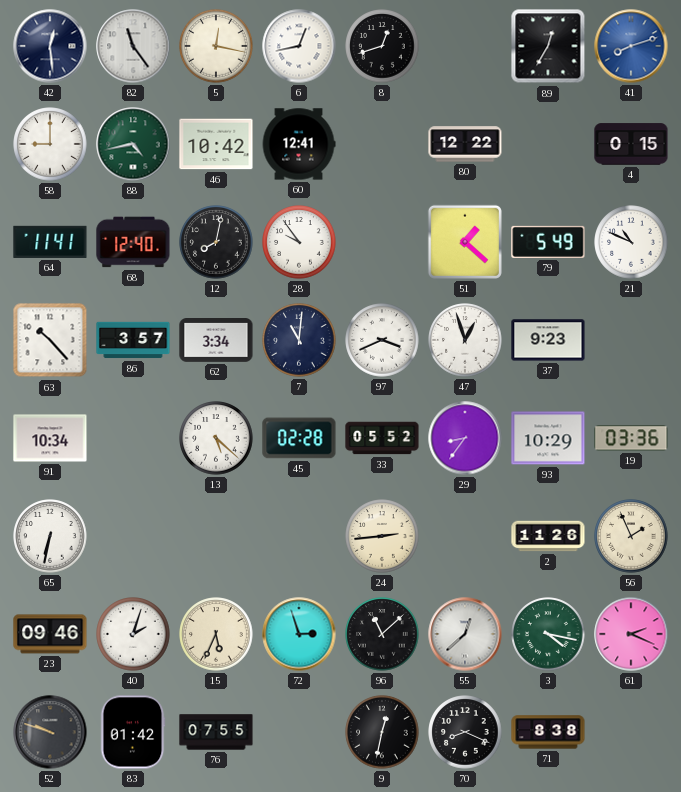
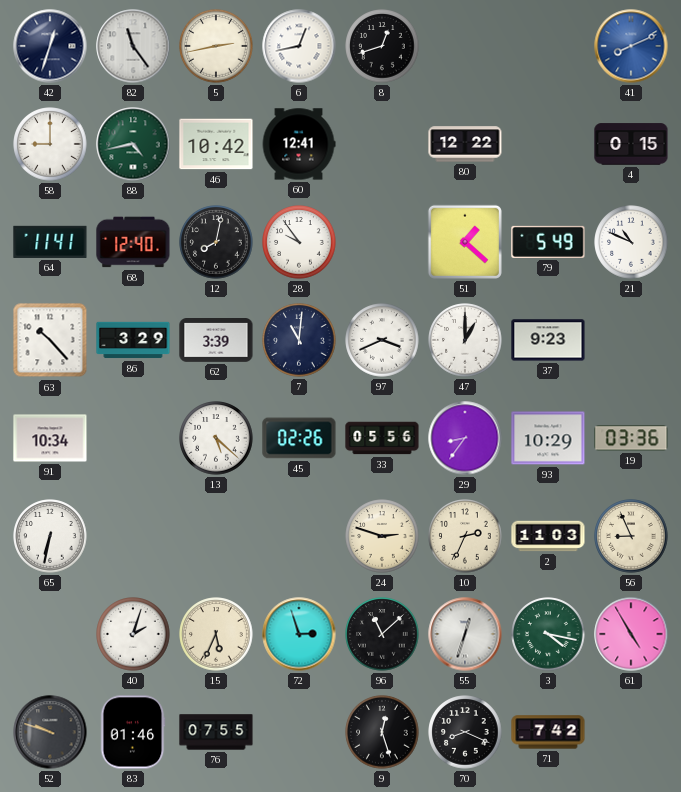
42: 12:29 -> 12:33
5: 12:17 -> 2:43
89: 12:35 -> none
41: 8:12 -> 8:11
86: 3:57 -> 3:29
62: 3:34 -> 3:39
47: 12:57 -> 1:00
45: 02:28 -> 02:26
33: 05:52 -> 05:56
24: 2:44 -> 2:48
10: none -> 2:34
2: 11:26 -> 11:03
56: 1:56 -> 8:56
23: 09:46 -> none
55: 12:38 -> 12:33
61: 2:19 -> 4:55
83: 01:42 -> 01:46
9: 12:32 -> 12:27
71: 8:38 -> 7:42
